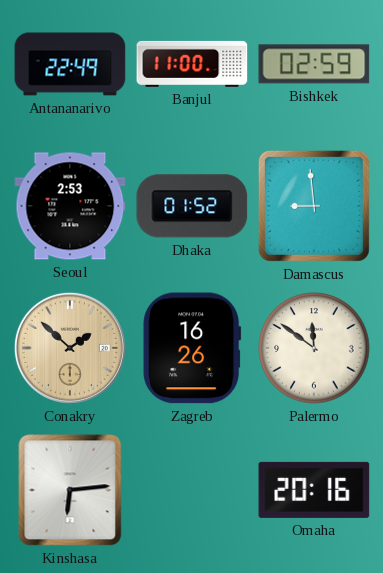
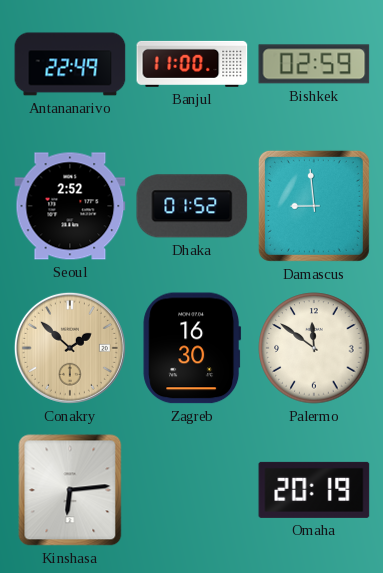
Seoul: 2:53 -> 2:52
Zagreb: 16:26 -> 16:30
Omaha: 20:16 -> 20:19
